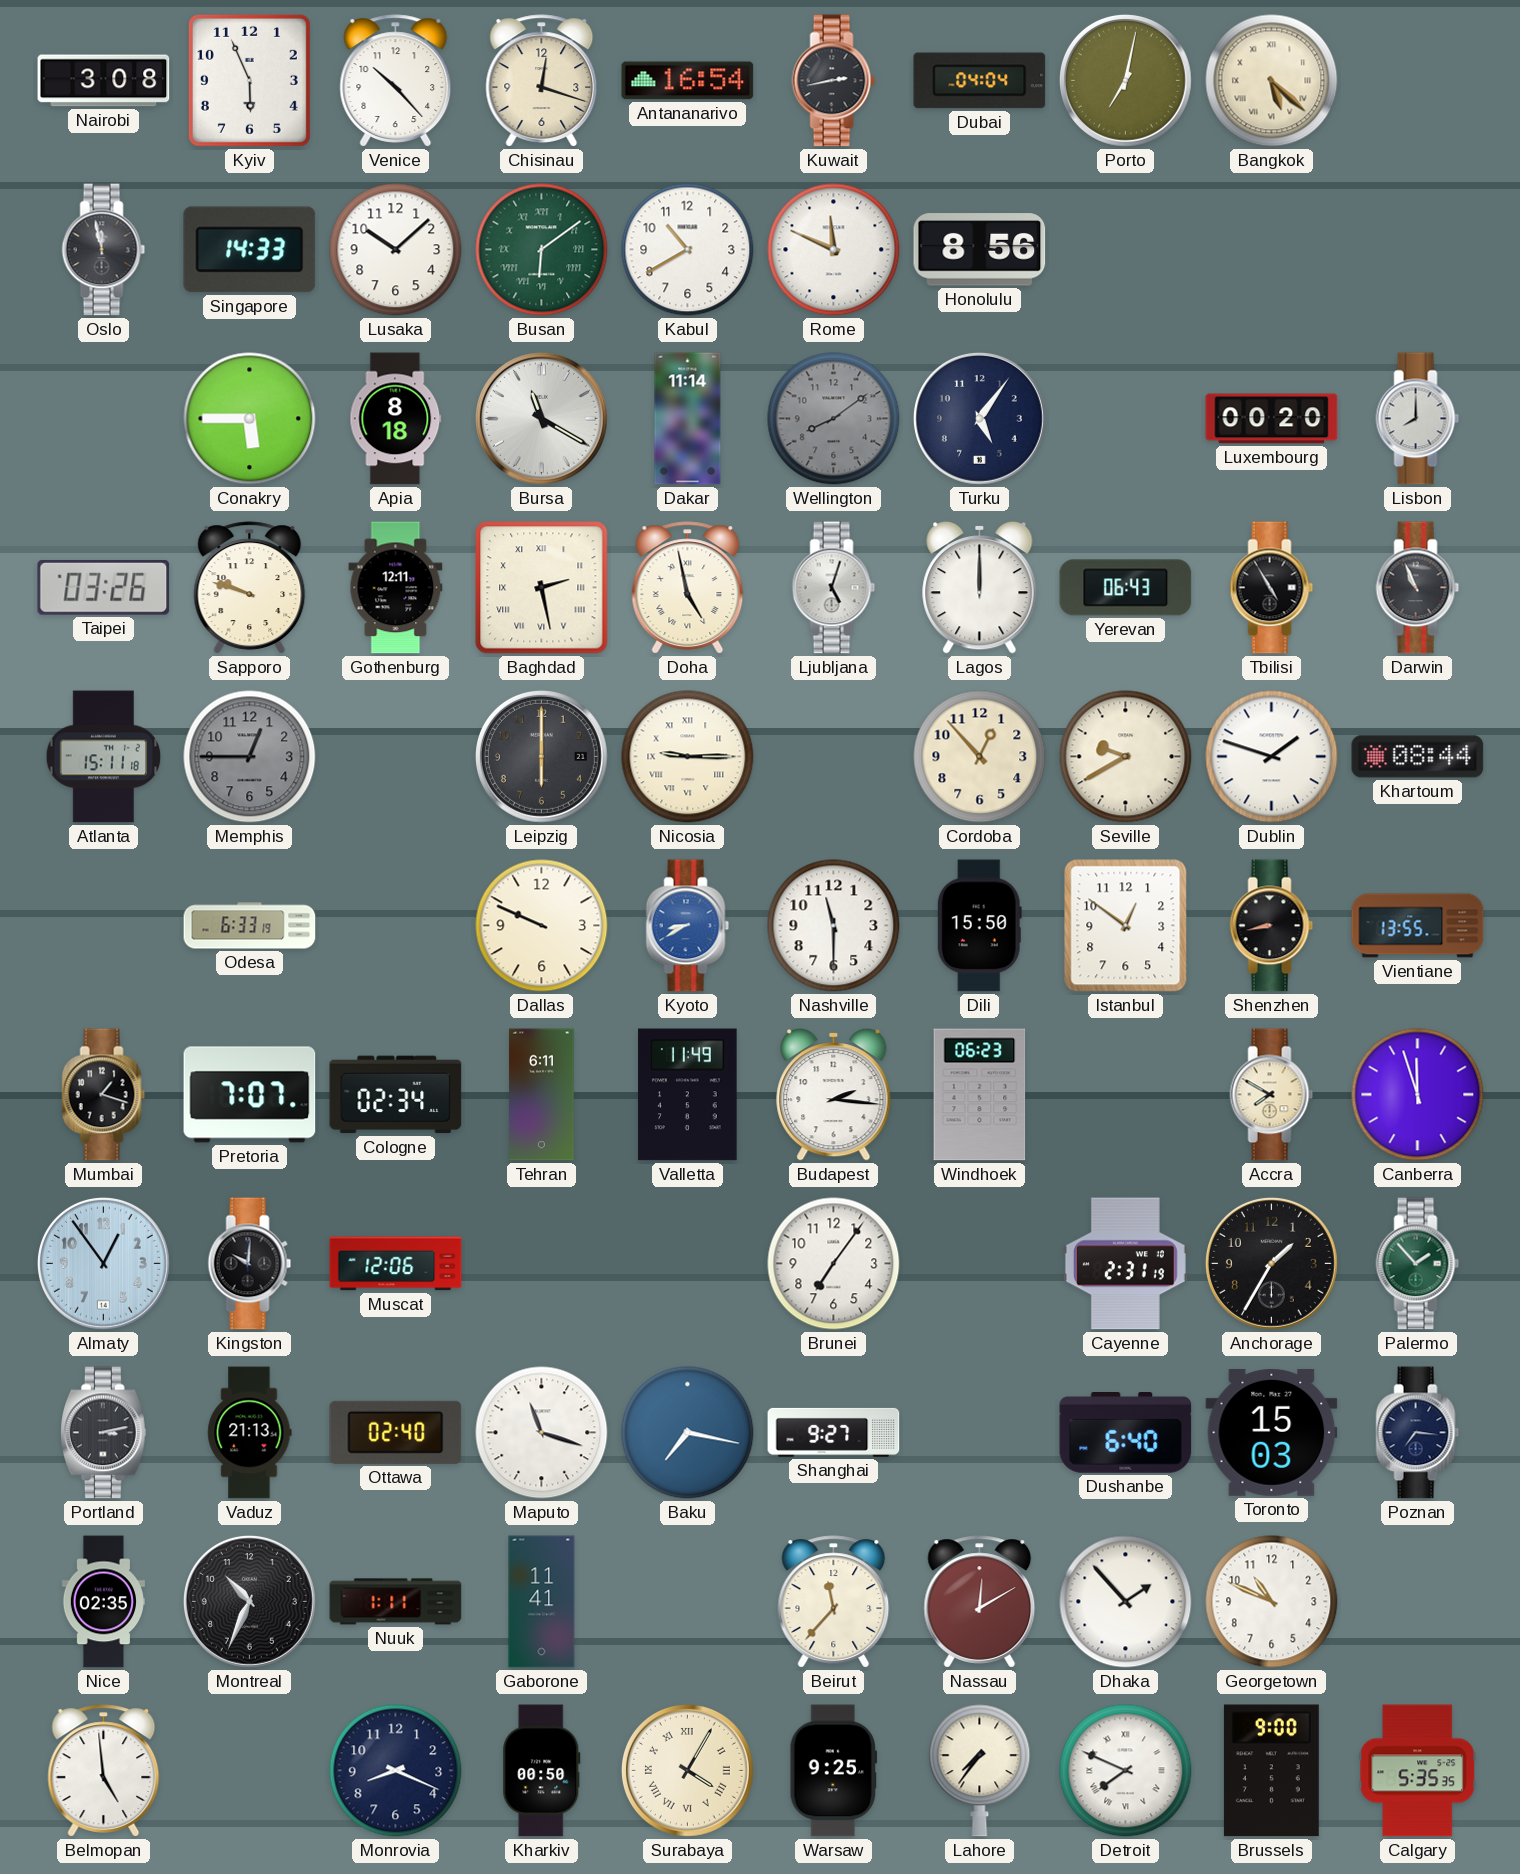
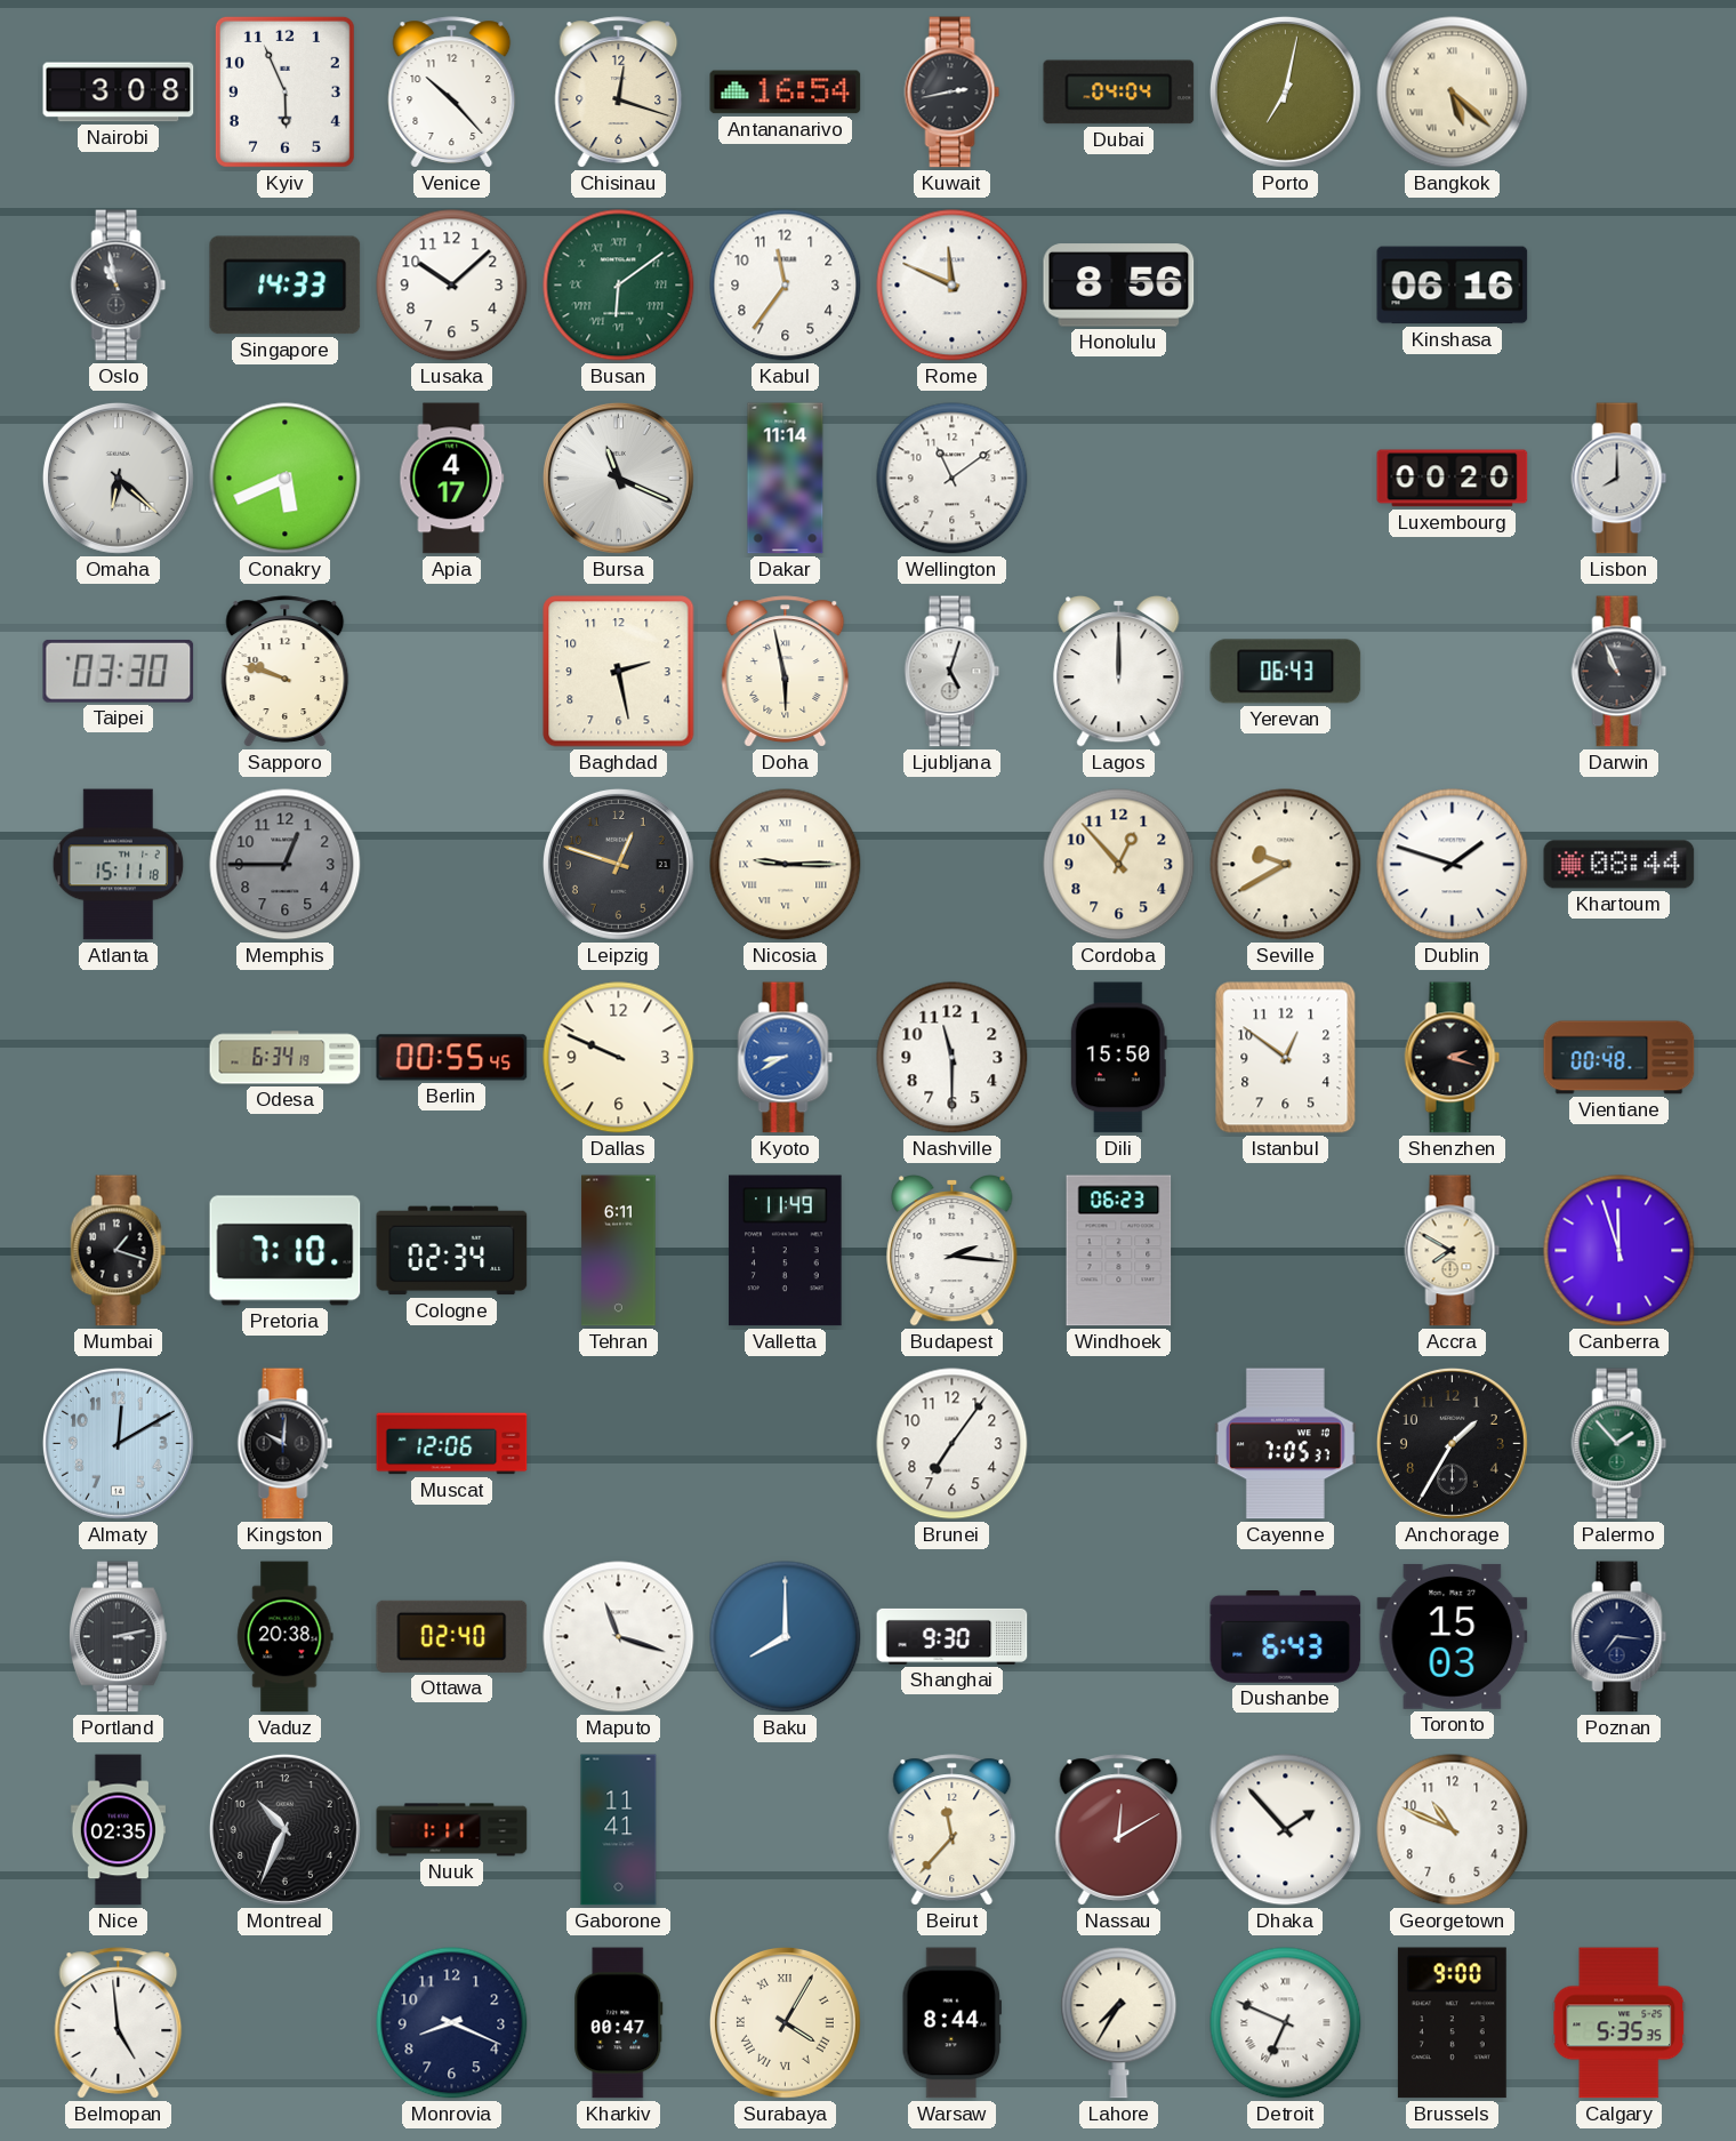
Oslo: 11:58 -> 10:58
Kabul: 10:40 -> 11:36
Kinshasa: none -> 06:16
Omaha: none -> 6:22
Conakry: 5:45 -> 5:41
Apia: 8:18 -> 4:17
Bursa: 11:20 -> 11:19
Wellington: 8:09 -> 11:09
Wellington dial: grey -> white
Turku: 5:06 -> none
Taipei: 03:26 -> 03:30
Gothenburg: 12:11 -> none
Baghdad numerals: Roman -> Arabic
Doha: 4:58 -> 5:58
Tbilisi: 4:55 -> none
Leipzig: 6:00 -> 12:48
Odesa: 6:33 -> 6:34
Berlin: none -> 00:55
Shenzhen: 8:43 -> 2:18
Vientiane: 13:55 -> 00:48
Pretoria: 7:07 -> 7:10
Almaty: 12:54 -> 12:10
Cayenne: 2:31 -> 7:05
Vaduz: 21:13 -> 20:38
Baku: 7:17 -> 8:00
Shanghai: 9:27 -> 9:30
Dushanbe: 6:40 -> 6:43
Kharkiv: 00:50 -> 00:47
Warsaw: 9:25 -> 8:44
Lahore: 7:36 -> 7:35
Detroit: 7:49 -> 6:49
